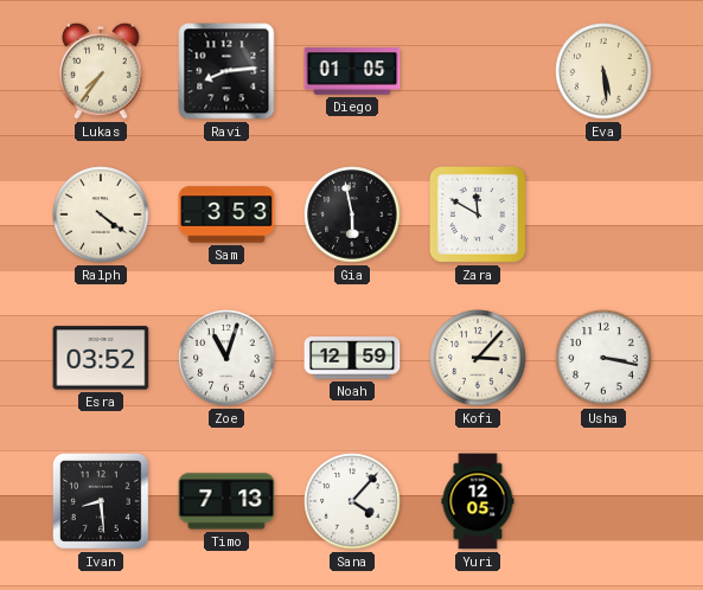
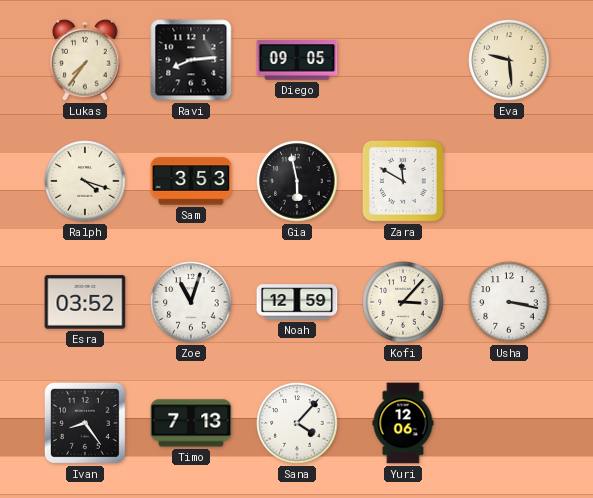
Diego: 01:05 -> 09:05
Eva: 5:29 -> 9:29
Ralph: 4:21 -> 4:18
Ivan: 8:29 -> 8:24
Yuri: 12:05 -> 12:06
